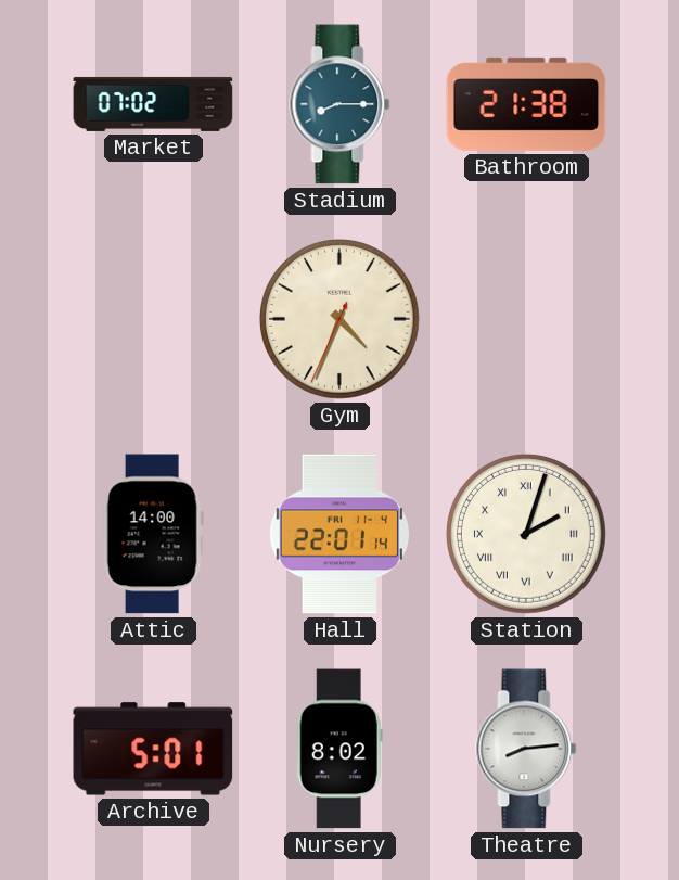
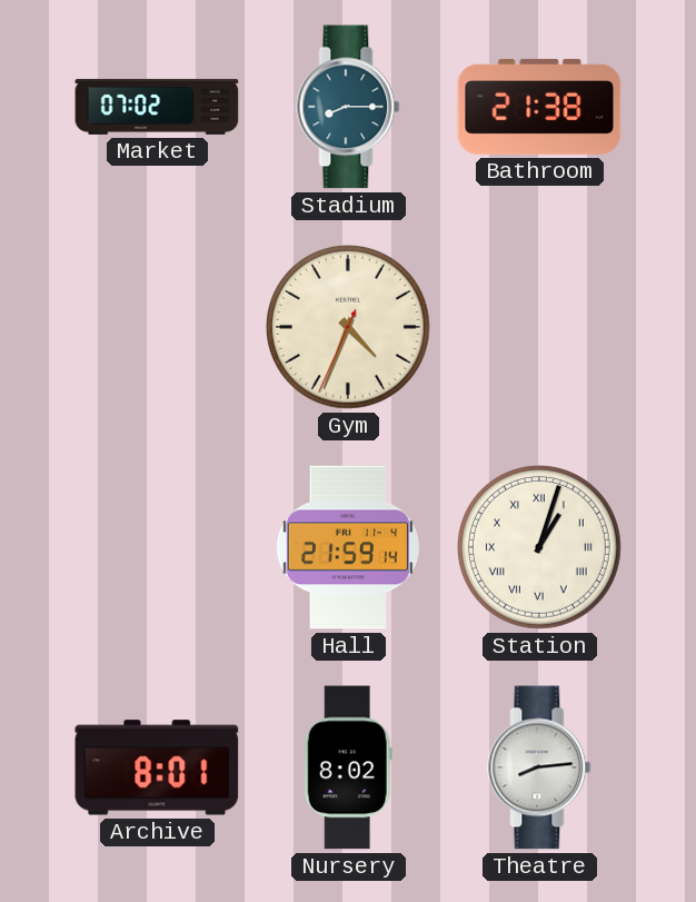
Attic: 14:00 -> none
Hall: 22:01 -> 21:59
Station: 2:03 -> 1:03
Archive: 5:01 -> 8:01
